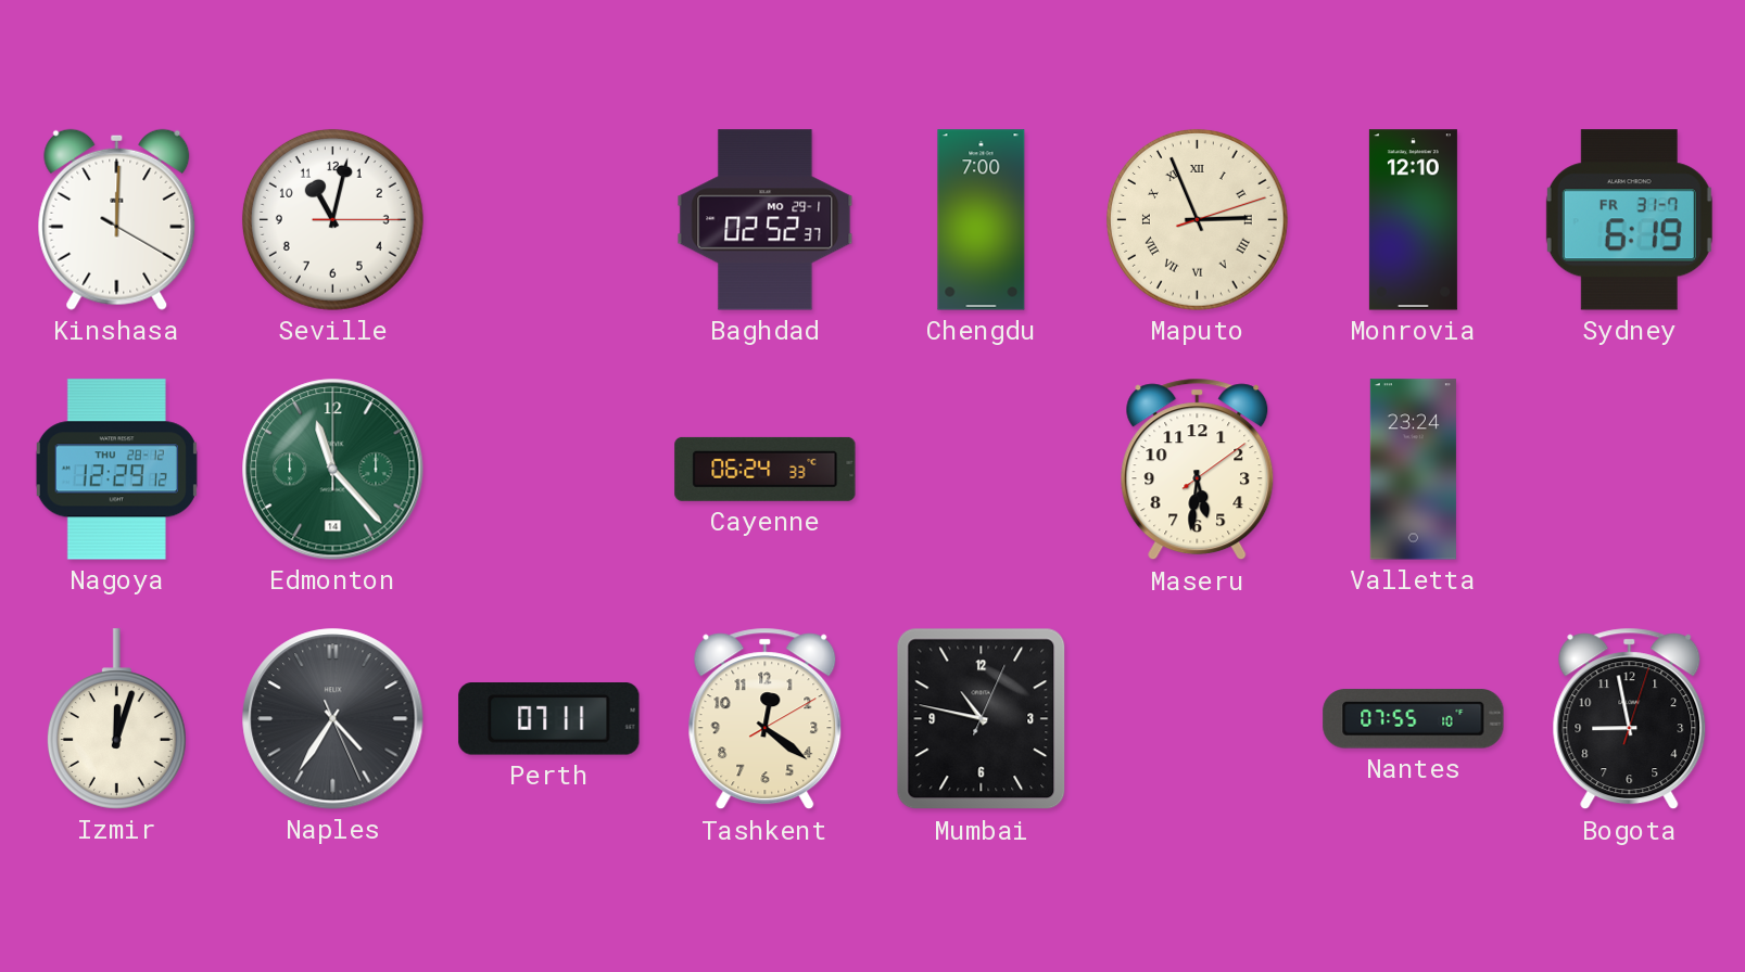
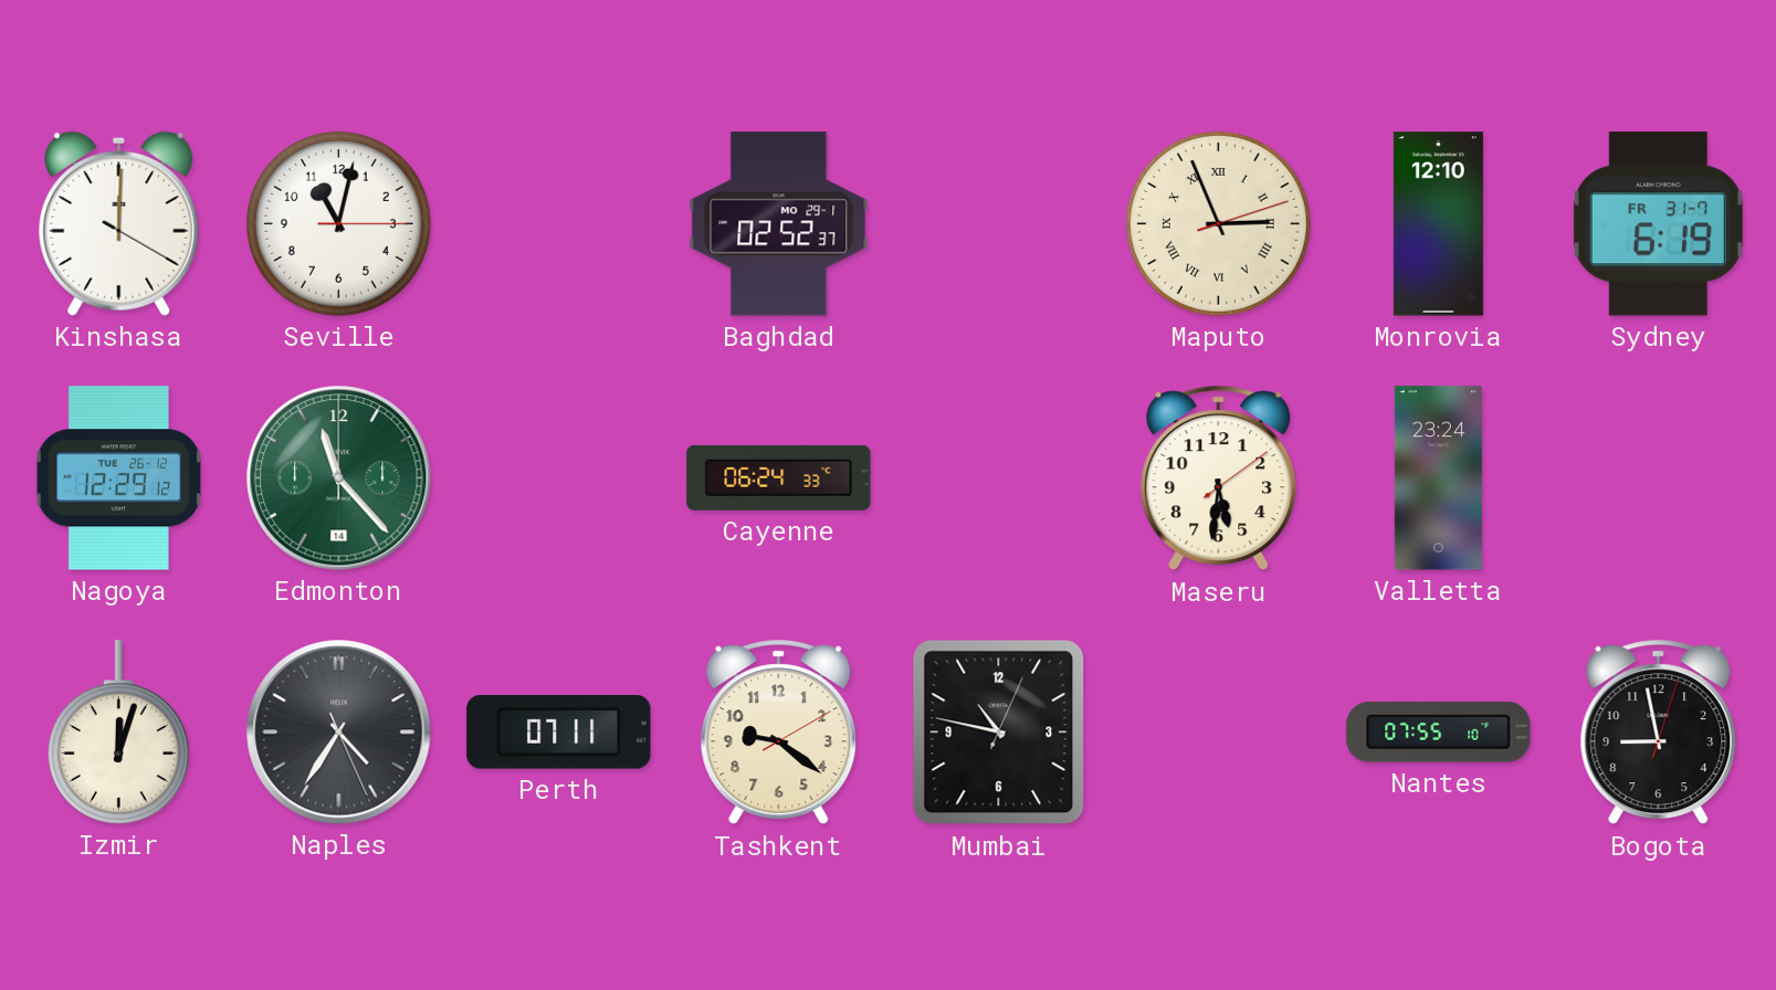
Chengdu: 7:00 -> none
Nagoya date: THU 28-12 -> TUE 26-12
Tashkent: 12:21 -> 9:21
